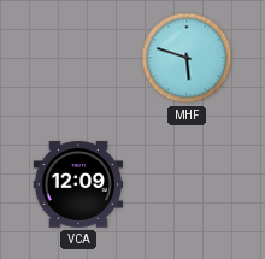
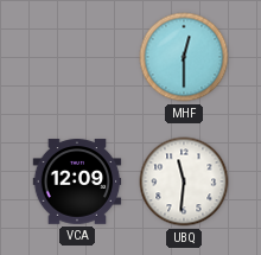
MHF: 5:48 -> 12:30
UBQ: none -> 11:31
